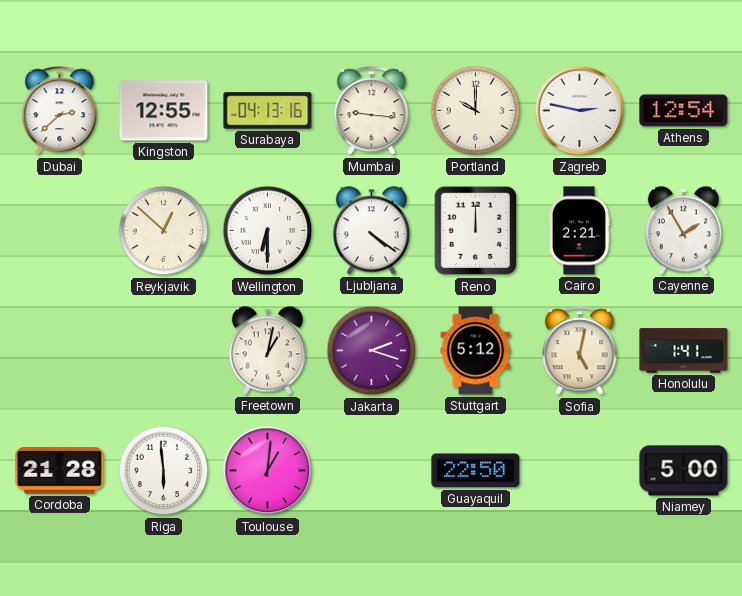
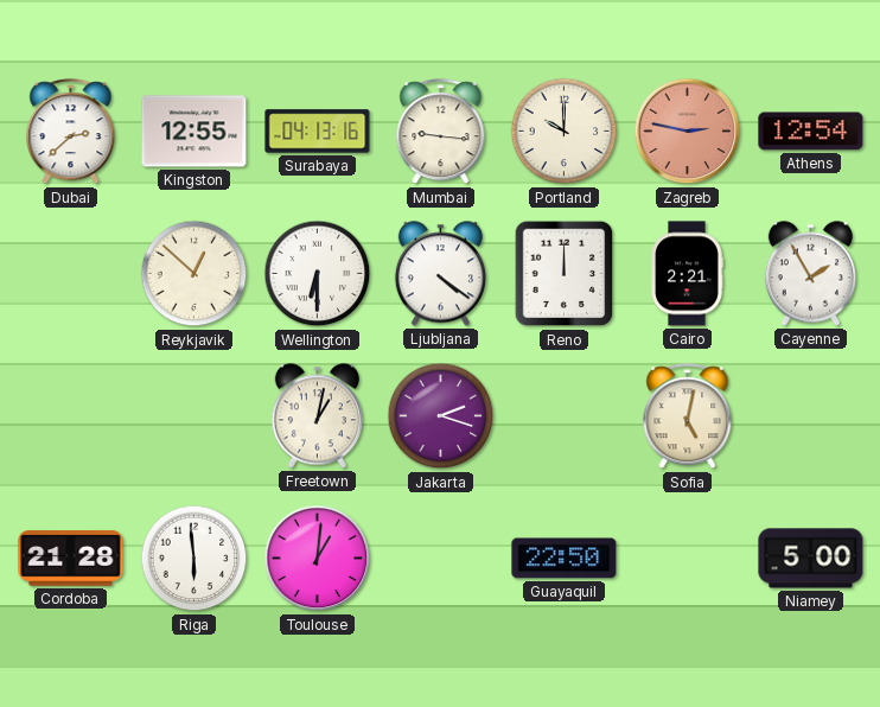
Zagreb dial: white -> salmon
Stuttgart: 5:12 -> none
Honolulu: 1:41 -> none
